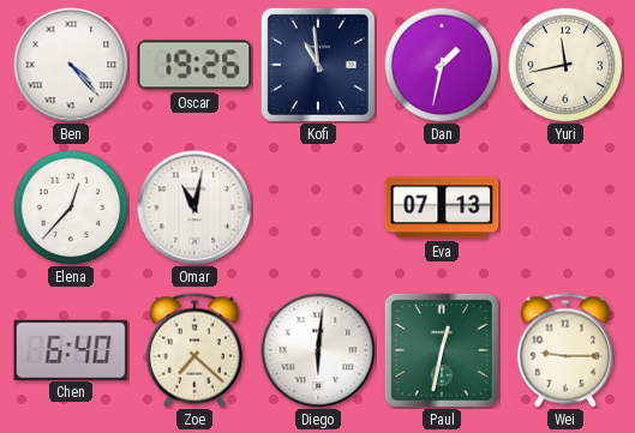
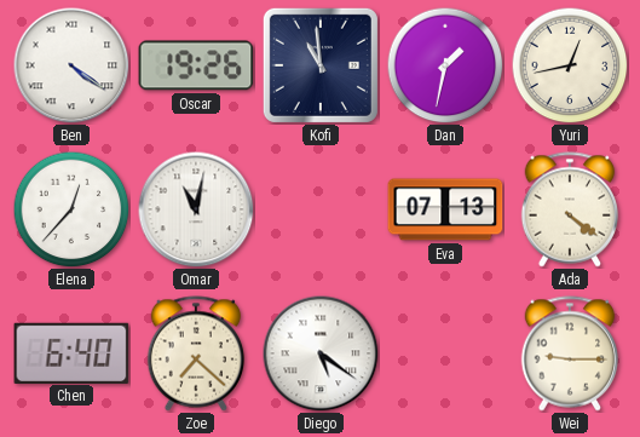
Ben: 4:23 -> 4:21
Yuri: 11:43 -> 12:43
Ada: none -> 4:21
Diego: 6:01 -> 5:21
Paul: 12:32 -> none
